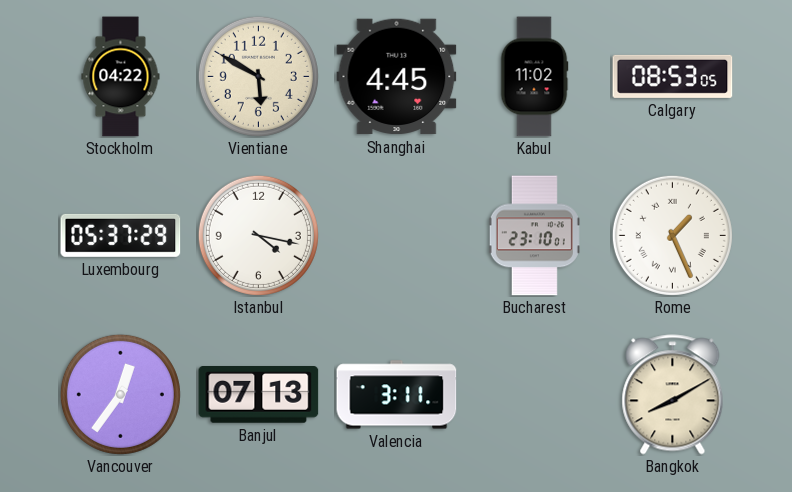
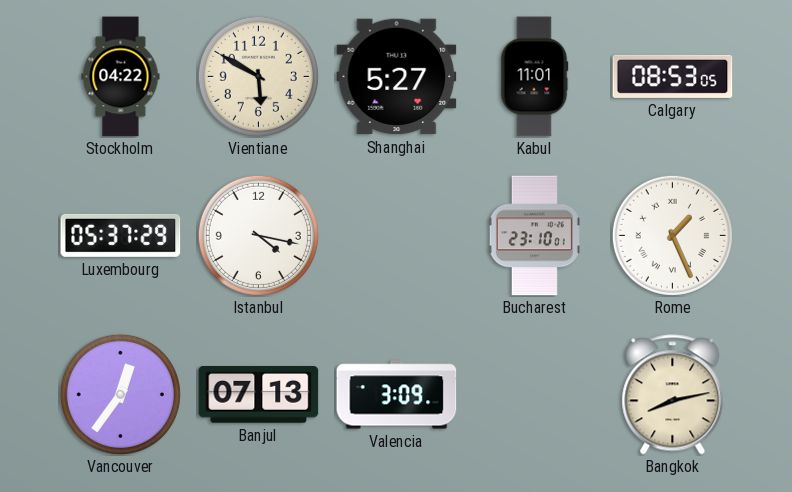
Shanghai: 4:45 -> 5:27
Kabul: 11:02 -> 11:01
Valencia: 3:11 -> 3:09
Bangkok: 8:10 -> 8:13
